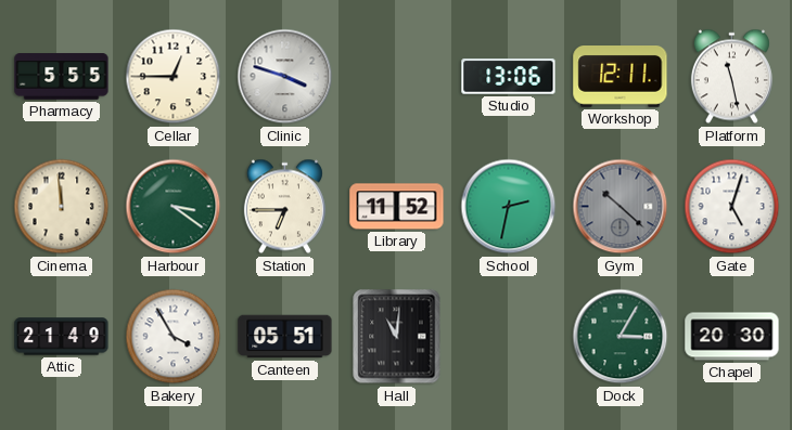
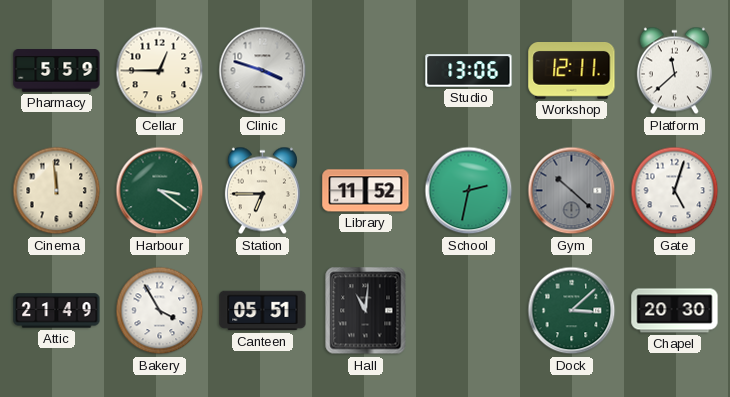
Pharmacy: 5:55 -> 5:59
Platform: 11:28 -> 11:38
Dock: 3:05 -> 3:08
